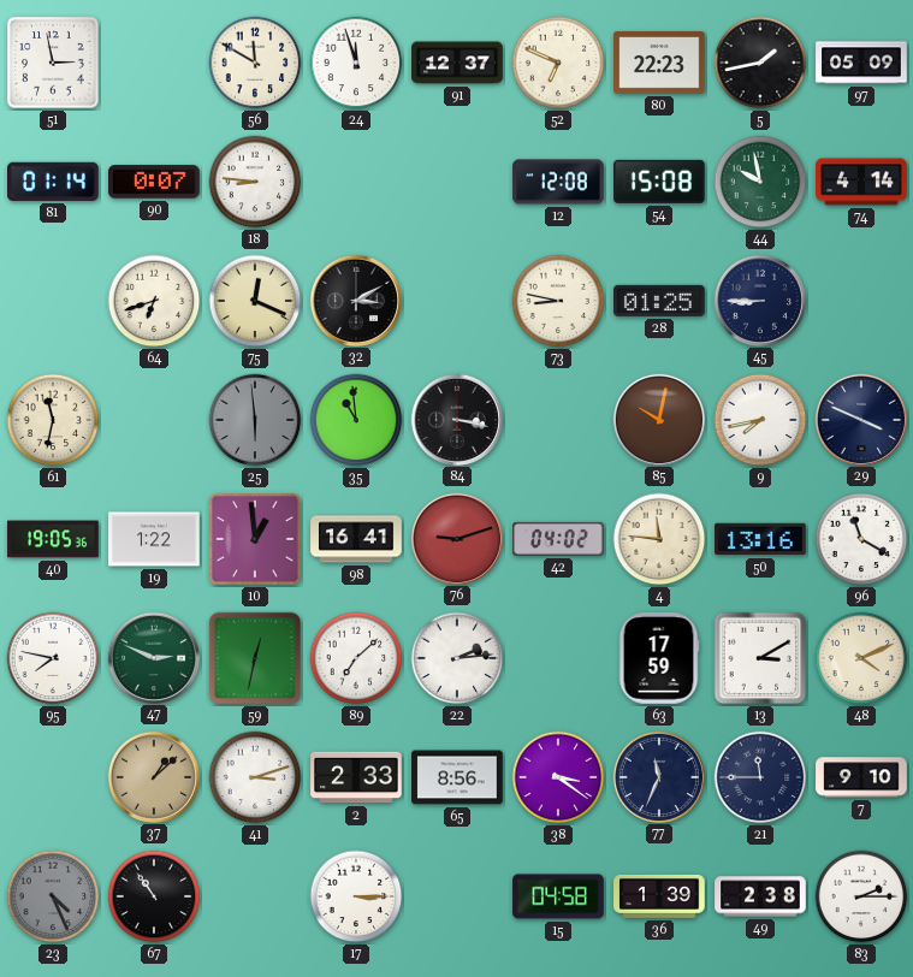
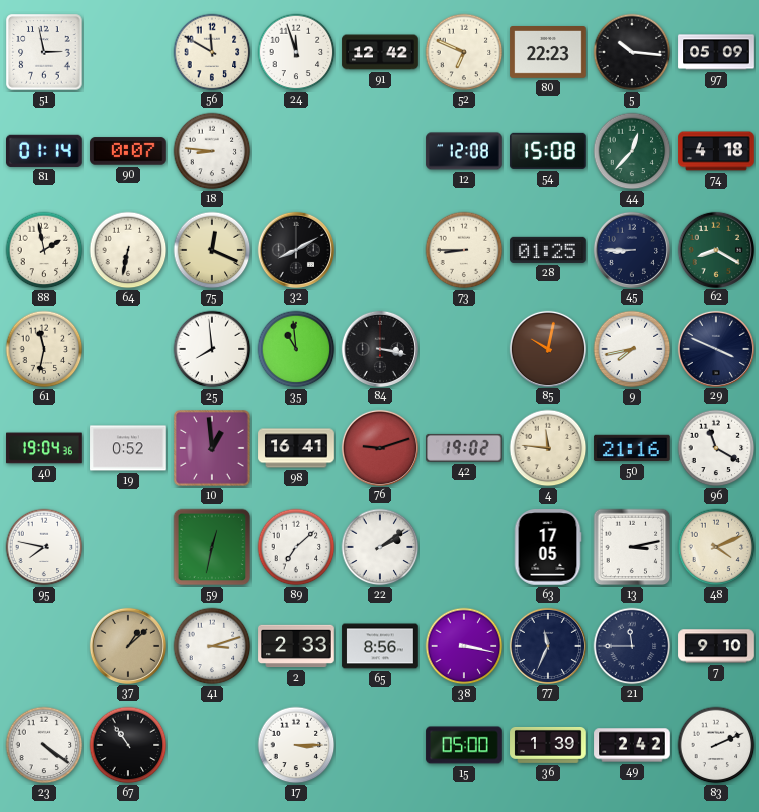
91: 12:37 -> 12:42
5: 1:43 -> 10:16
44: 9:58 -> 12:37
74: 4:14 -> 4:18
88: none -> 1:58
64: 6:42 -> 6:32
32: 3:10 -> 8:10
73: 8:47 -> 8:45
62: none -> 8:20
25: 5:59 -> 7:59
25 dial: grey -> white
40: 19:05 -> 19:04
19: 1:22 -> 0:52
42: 04:02 -> 19:02
50: 13:16 -> 21:16
47: 2:49 -> none
22: 2:14 -> 2:09
63: 17:59 -> 17:05
13: 3:10 -> 3:13
38: 3:21 -> 3:17
23: 4:26 -> 4:21
23 dial: grey -> white
15: 04:58 -> 05:00
49: 2:38 -> 2:42
83: 2:15 -> 2:11
